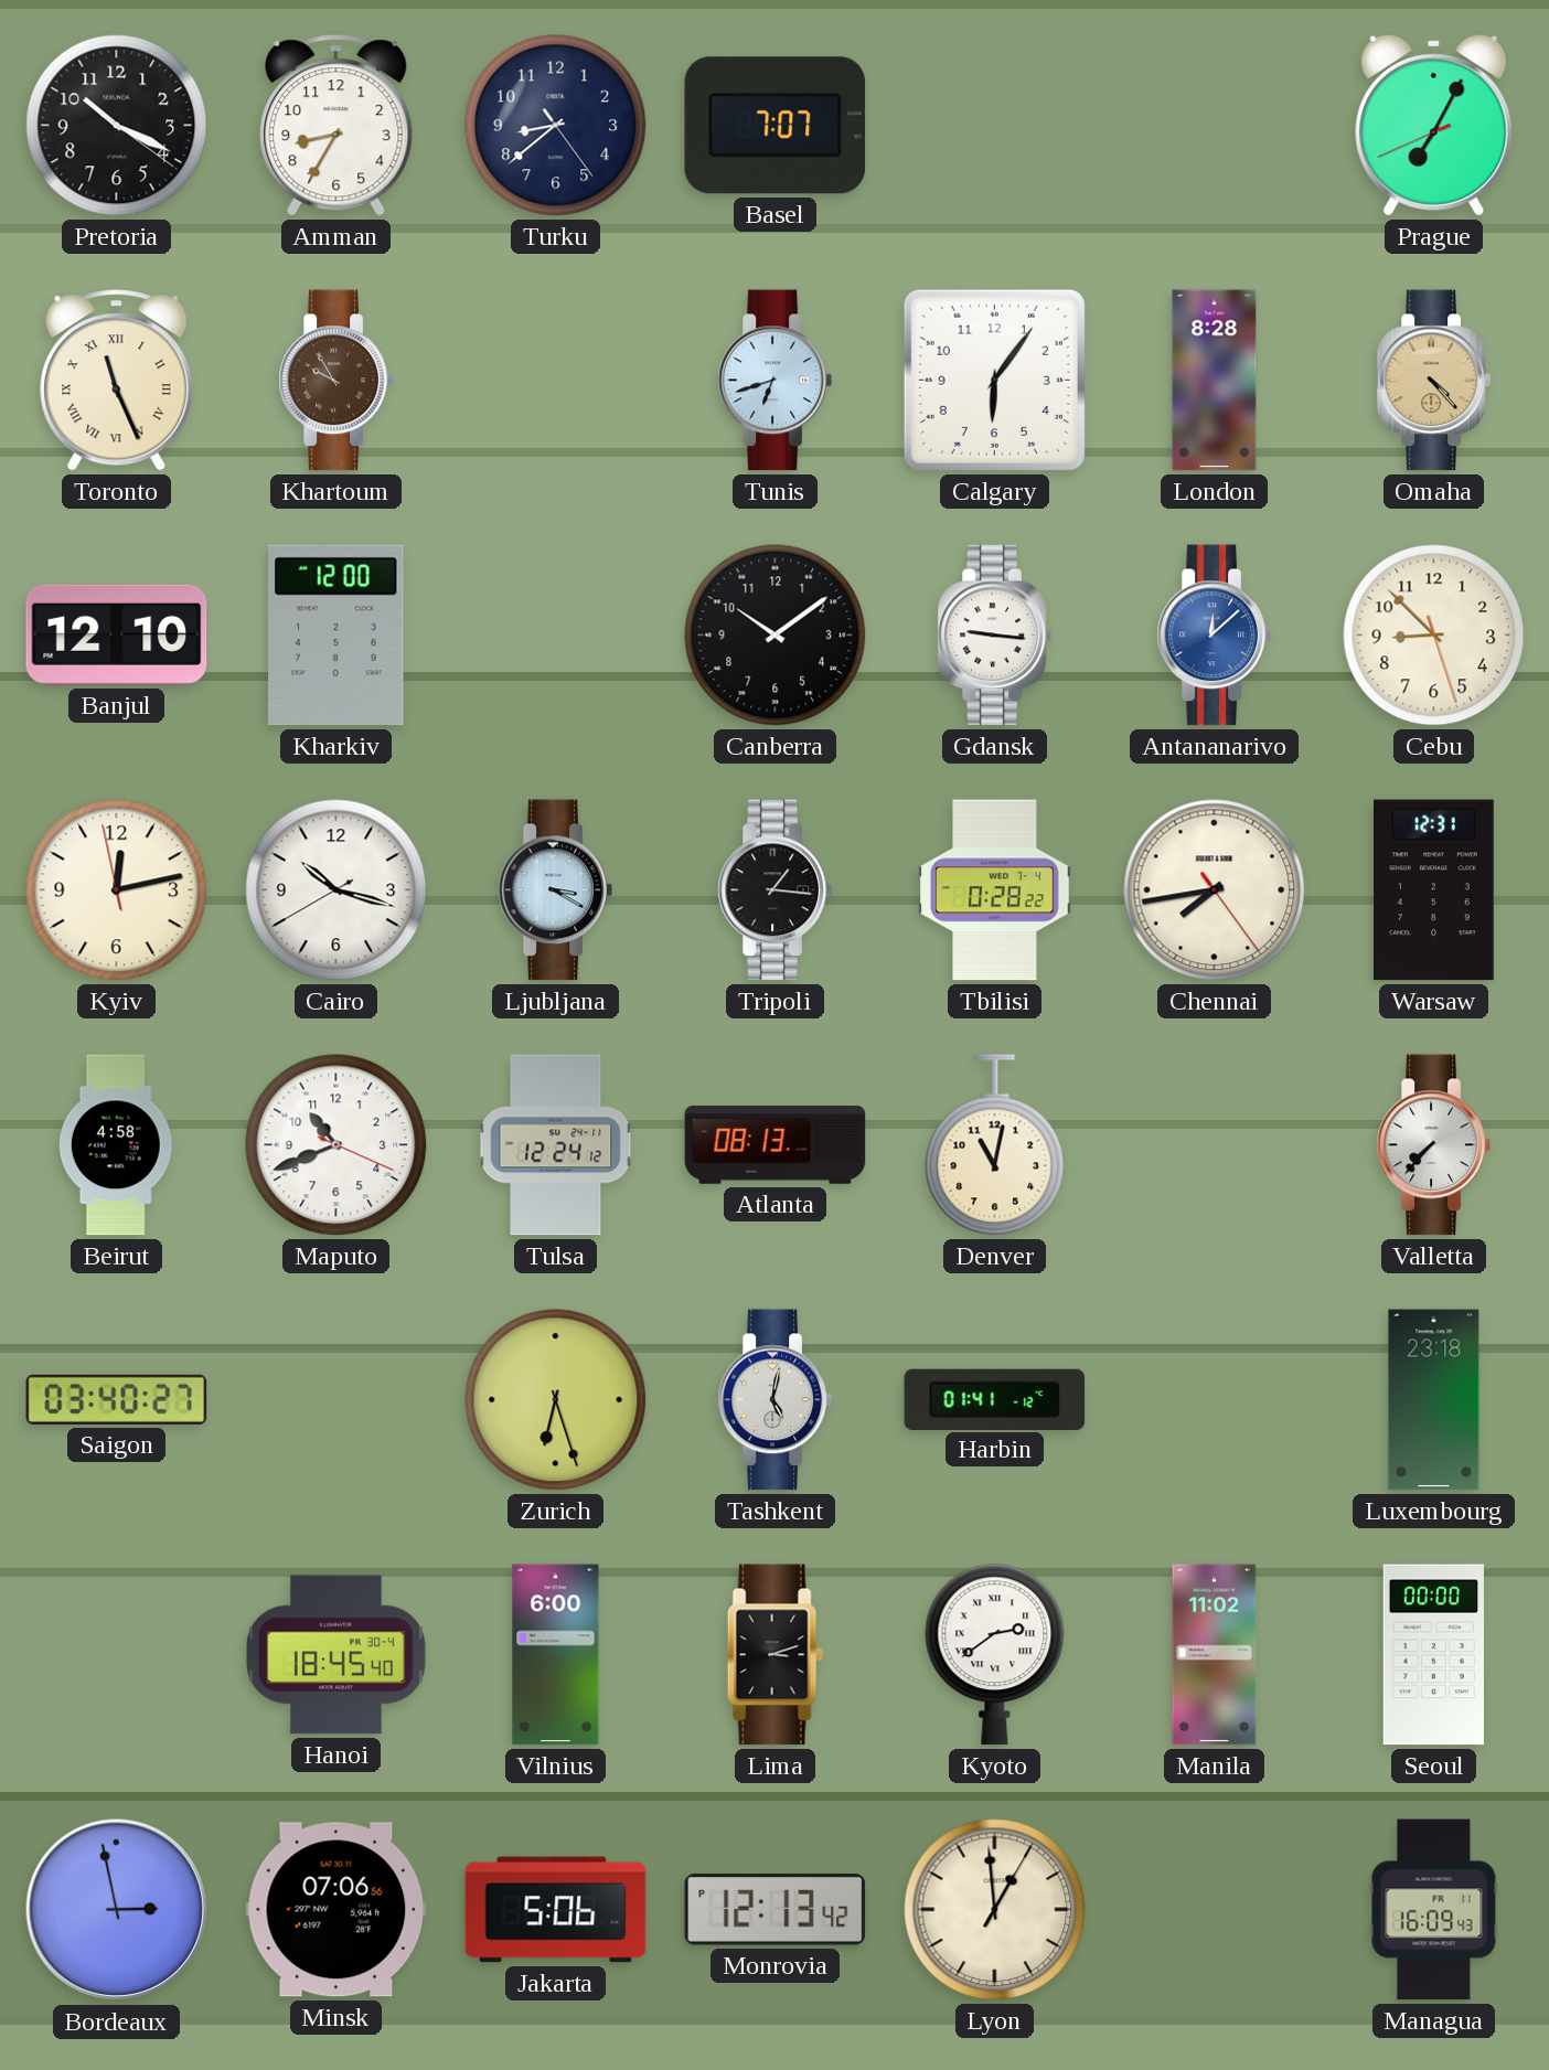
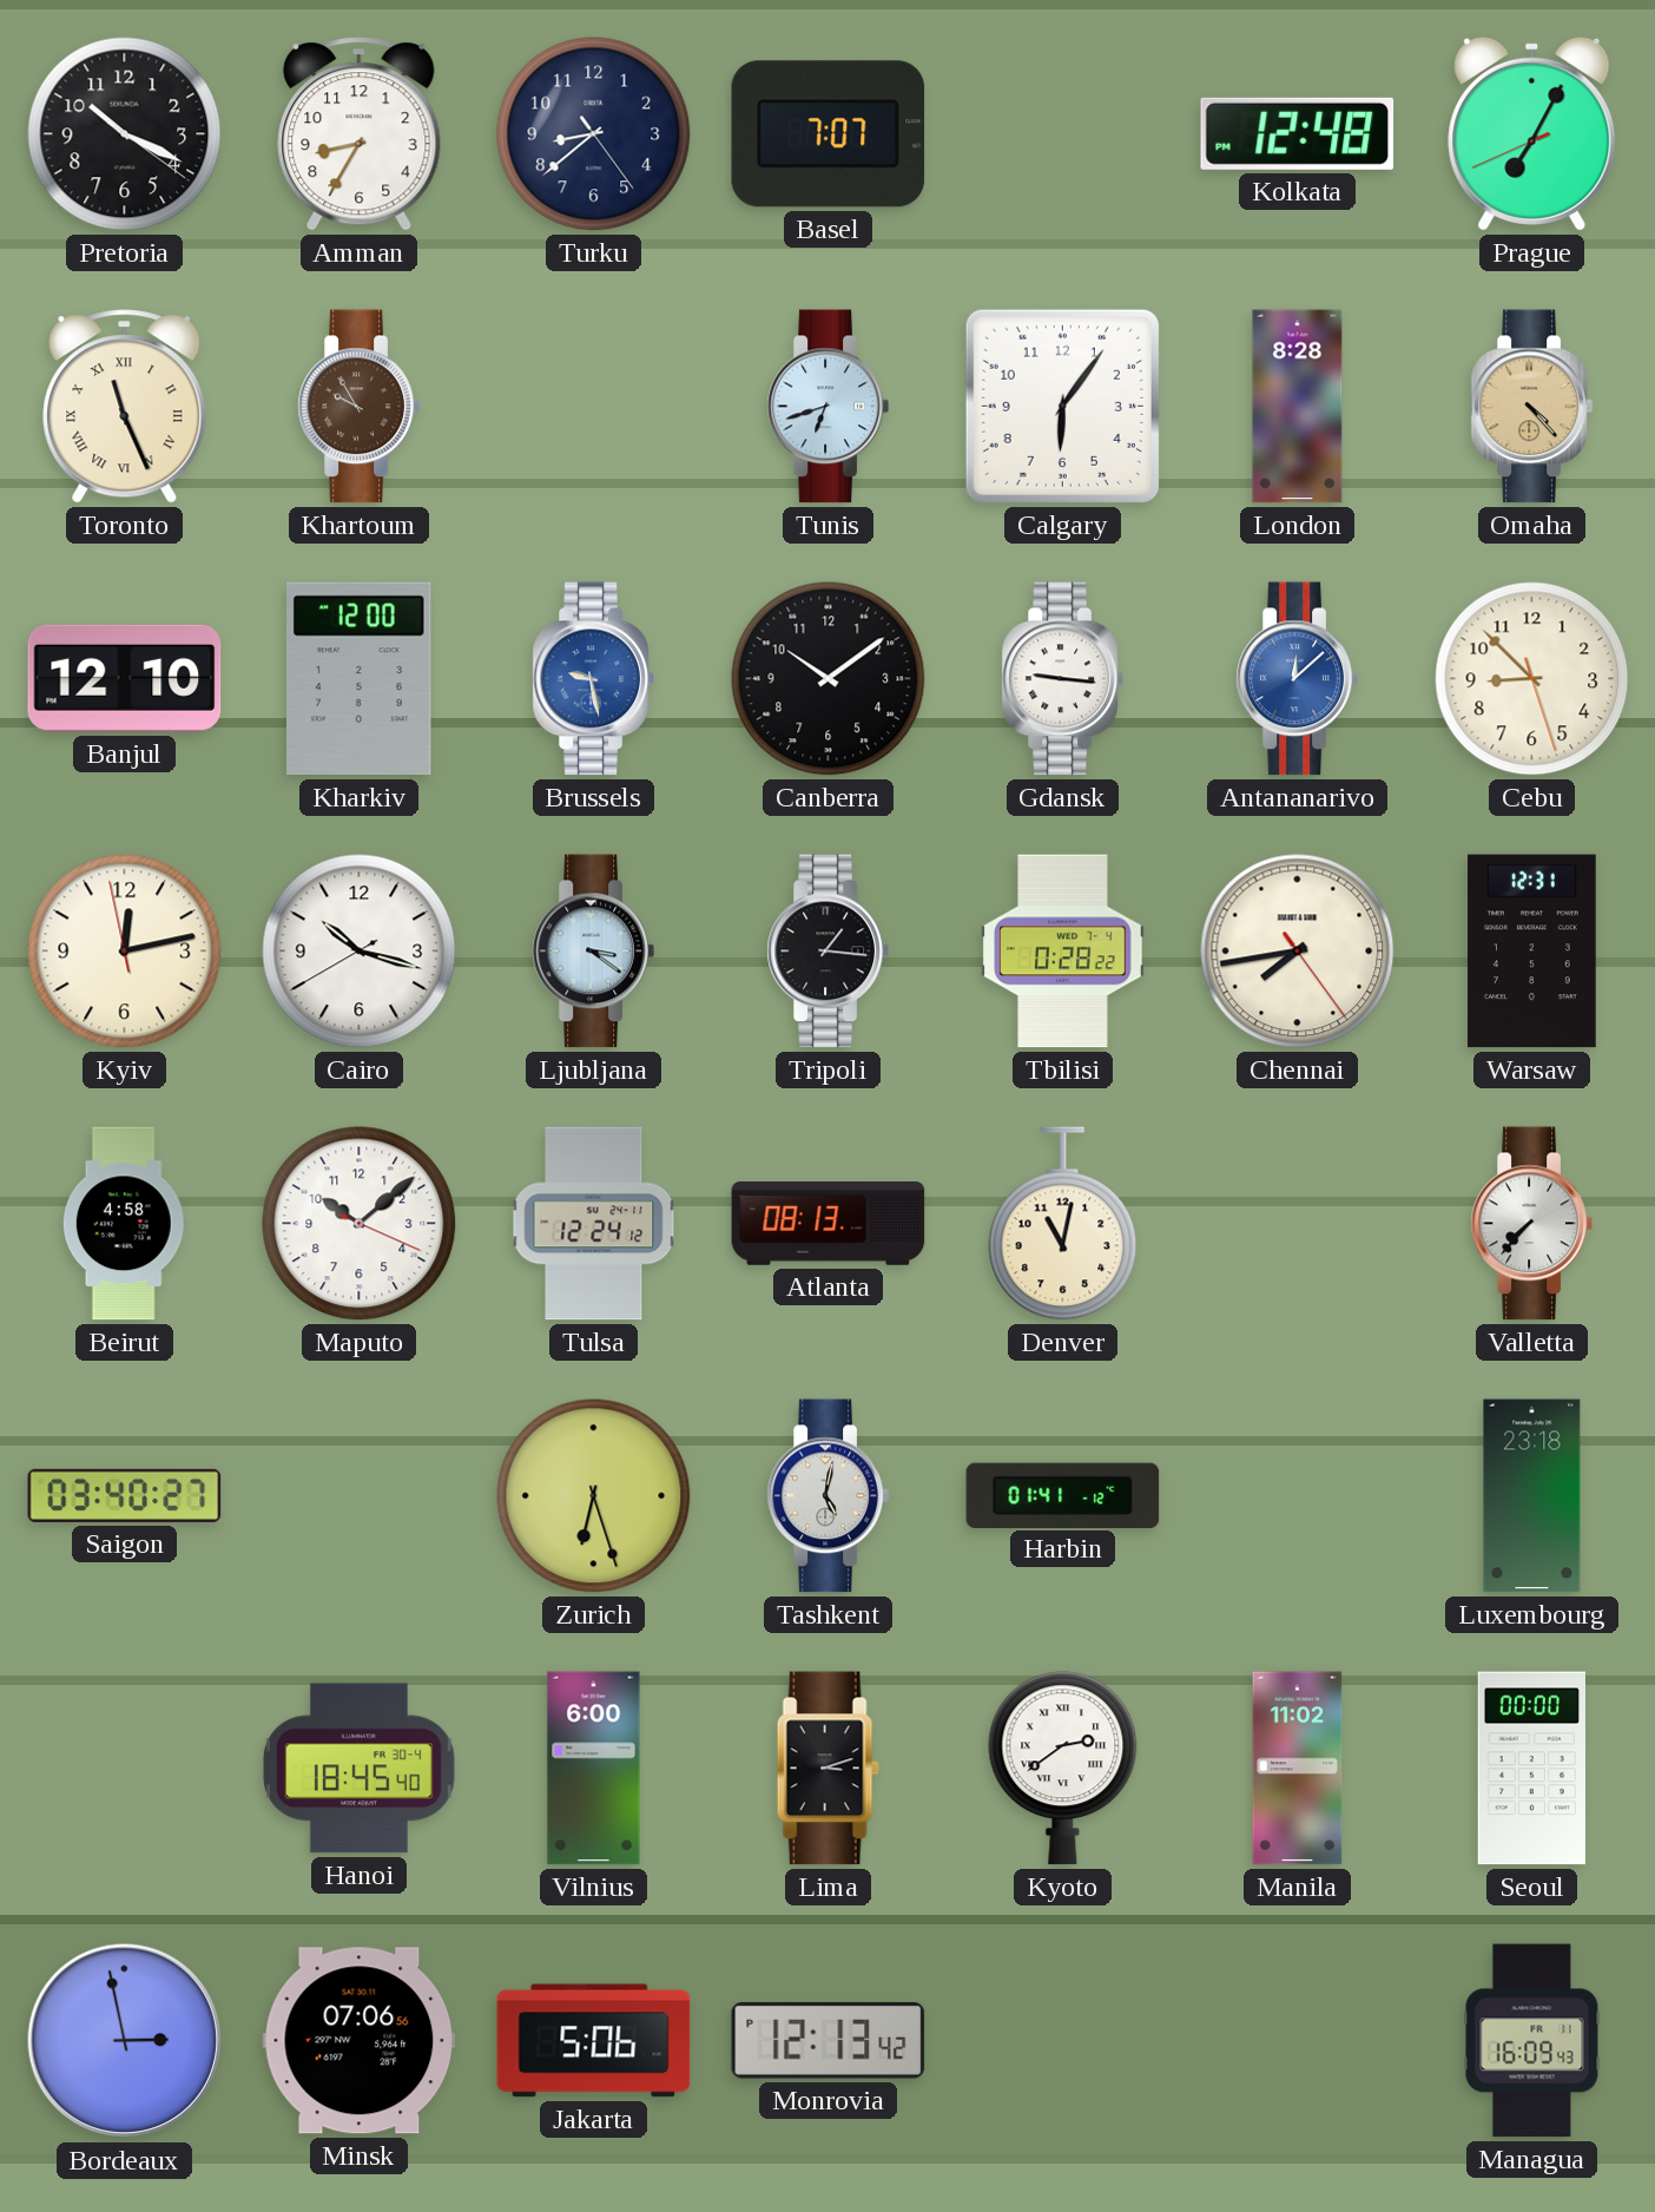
Kolkata: none -> 12:48
Brussels: none -> 9:28
Ljubljana: 3:20 -> 3:21
Maputo: 10:41 -> 10:08
Lyon: 12:59 -> none
